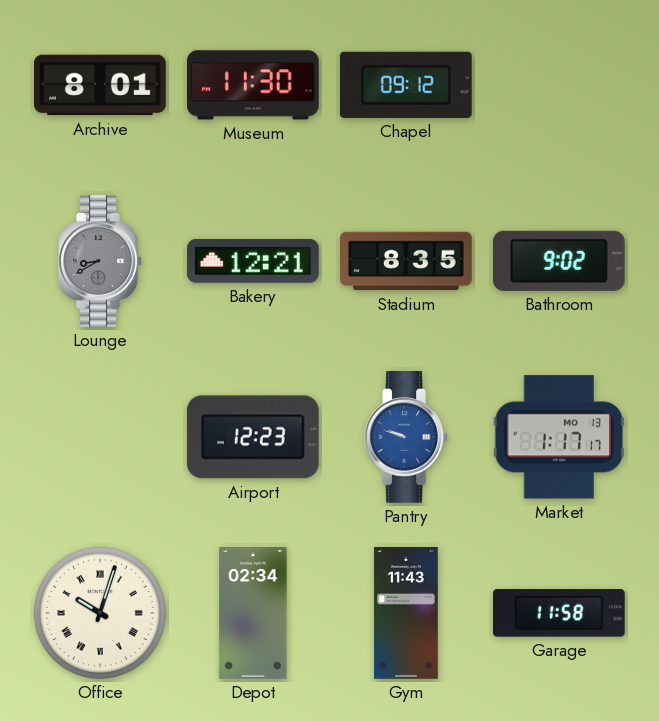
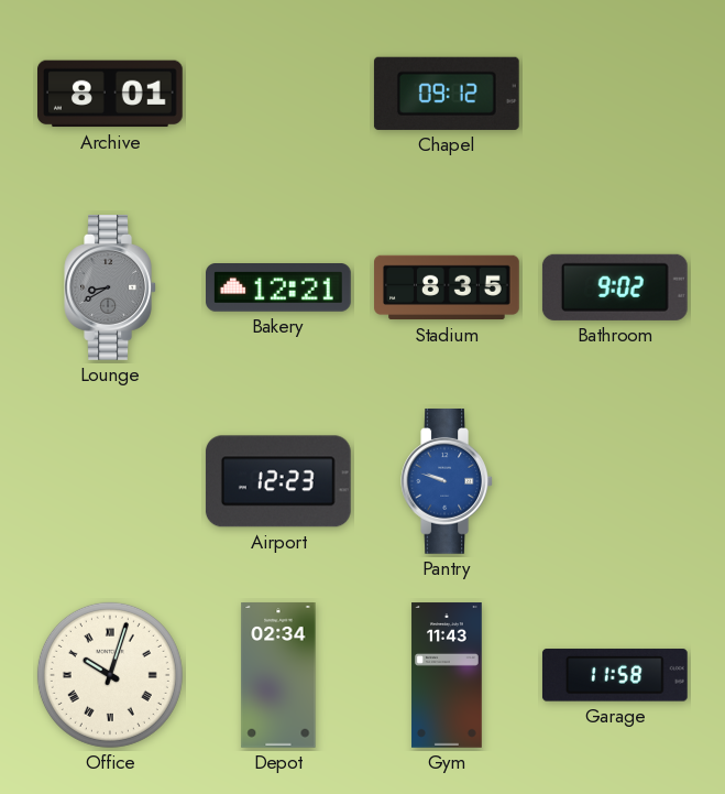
Museum: 11:30 -> none
Market: 1:17 -> none
